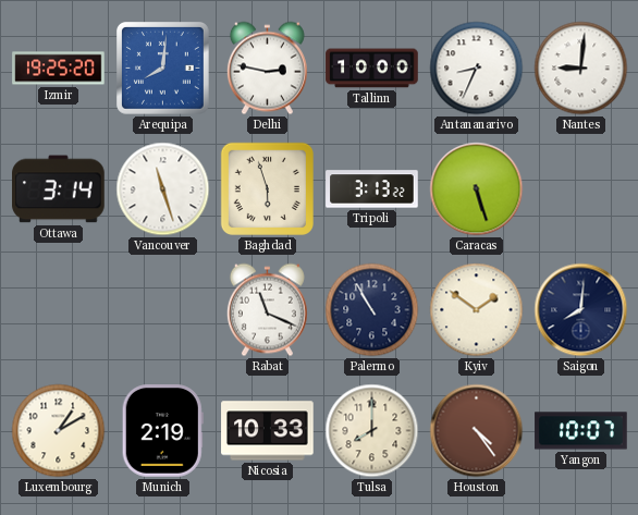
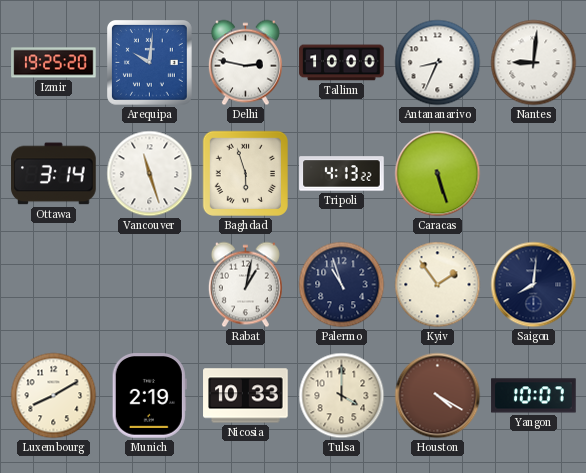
Arequipa: 8:01 -> 10:01
Tripoli: 3:13 -> 4:13
Rabat: 11:19 -> 1:02
Palermo: 10:55 -> 10:57
Kyiv: 1:51 -> 1:54
Luxembourg: 1:10 -> 8:10
Tulsa: 8:00 -> 4:00
Houston: 4:24 -> 4:20
